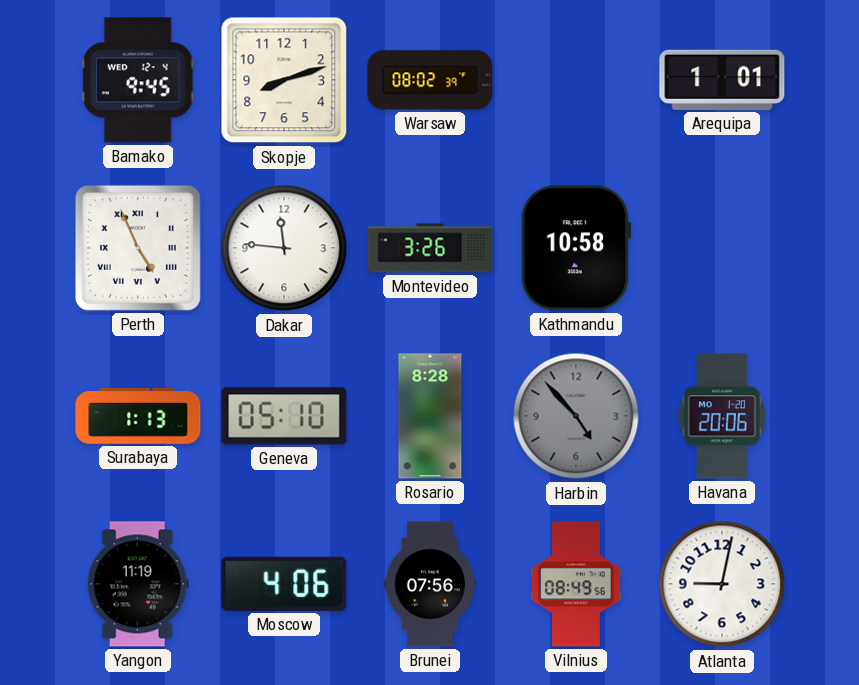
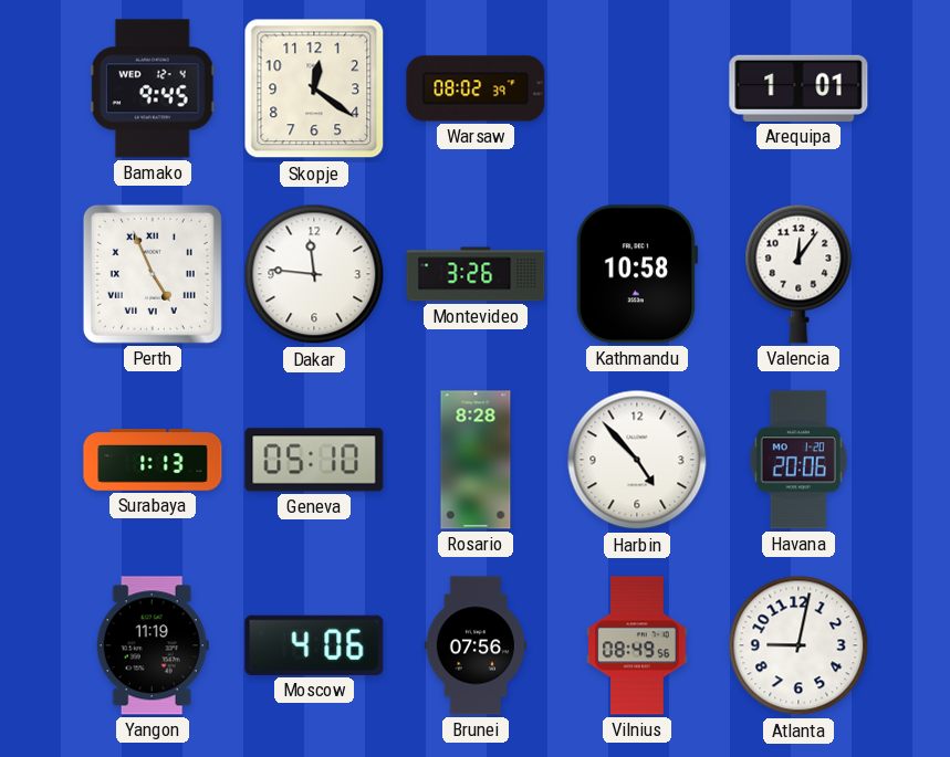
Skopje: 8:12 -> 12:21
Valencia: none -> 12:06
Harbin dial: grey -> white
